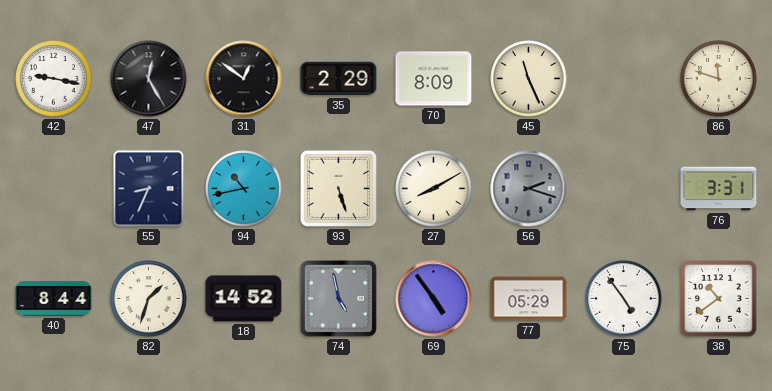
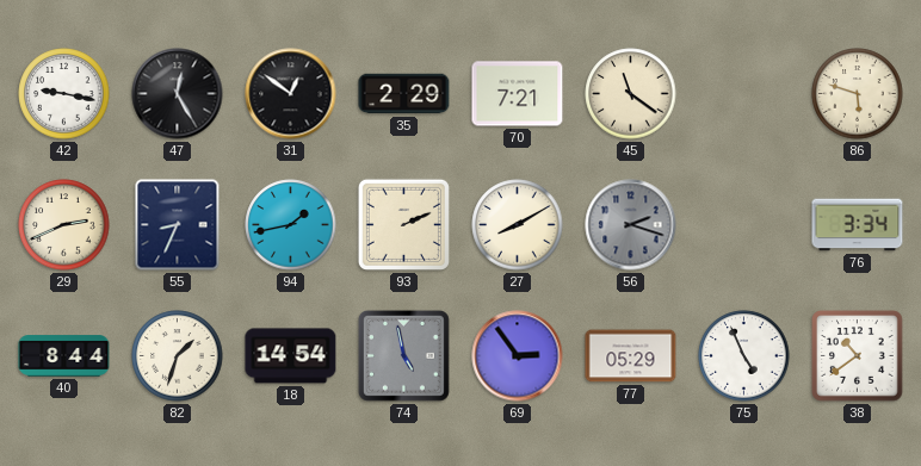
70: 8:09 -> 7:21
45: 11:26 -> 11:21
86: 11:48 -> 5:48
29: none -> 2:41
94: 10:43 -> 1:43
93: 5:27 -> 2:11
76: 3:31 -> 3:34
18: 14:52 -> 14:54
69: 4:54 -> 2:54
75: 4:54 -> 4:56
